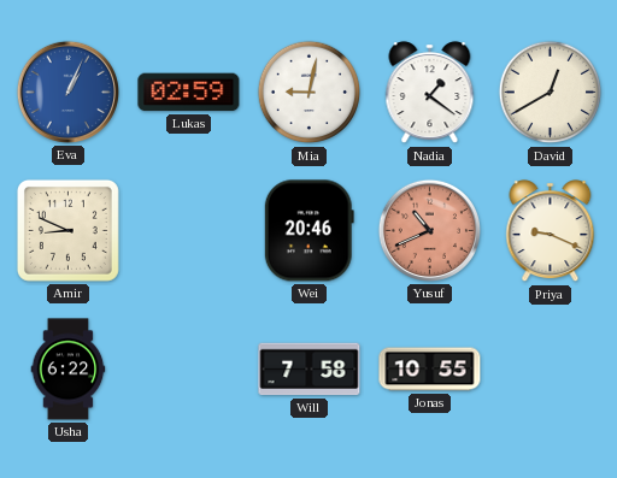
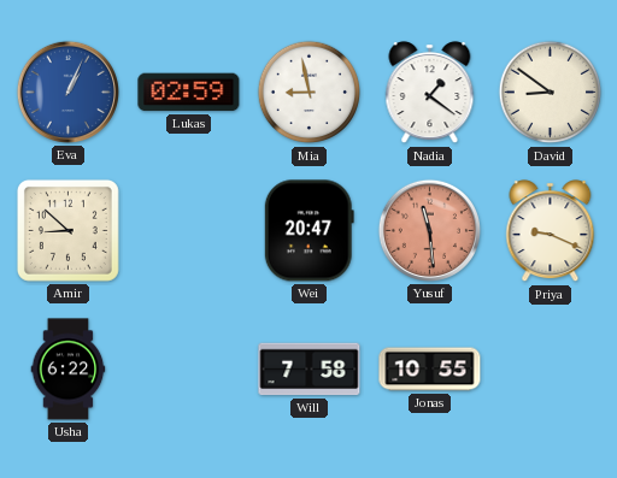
Mia: 9:02 -> 8:58
David: 12:40 -> 8:51
Amir: 8:49 -> 8:52
Wei: 20:46 -> 20:47
Yusuf: 10:41 -> 11:29
